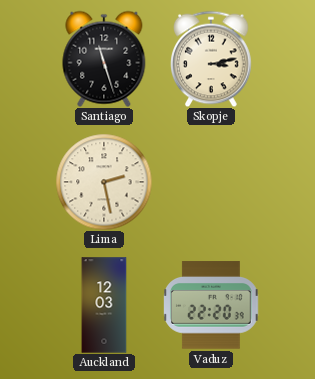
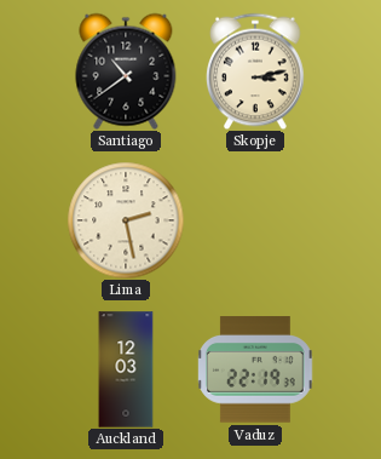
Santiago: 11:27 -> 10:39
Vaduz: 22:20 -> 22:19
